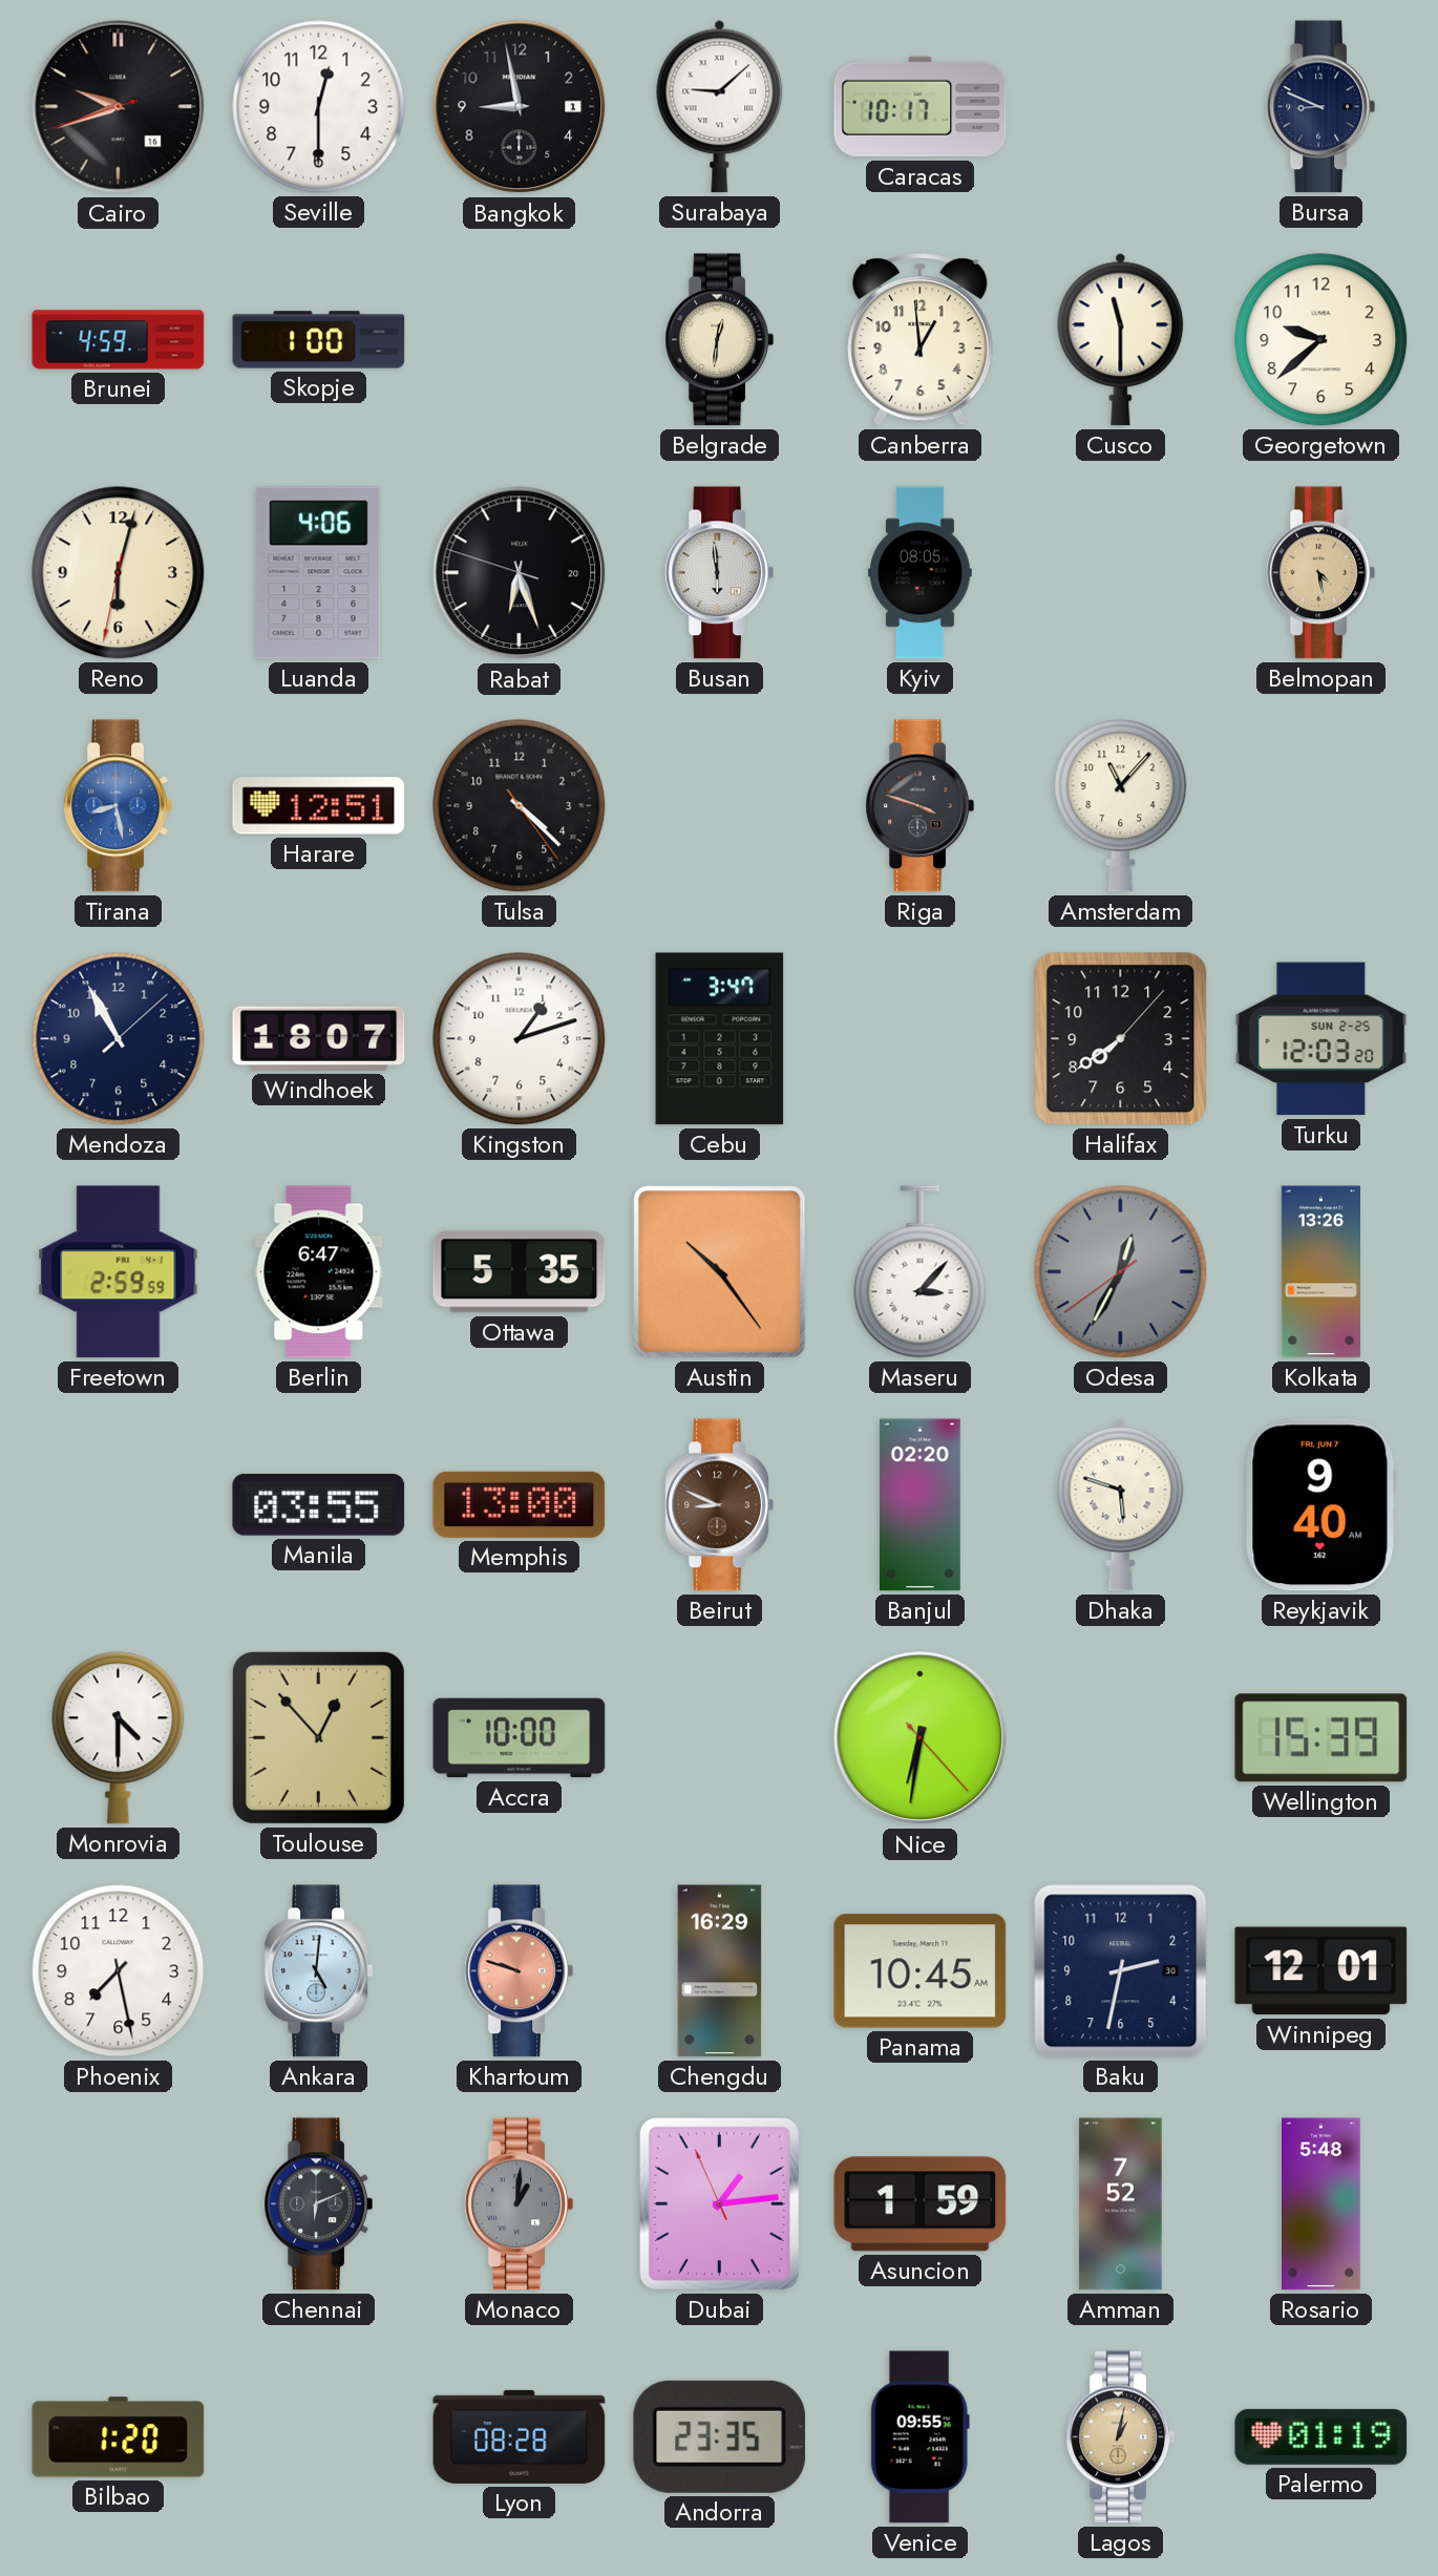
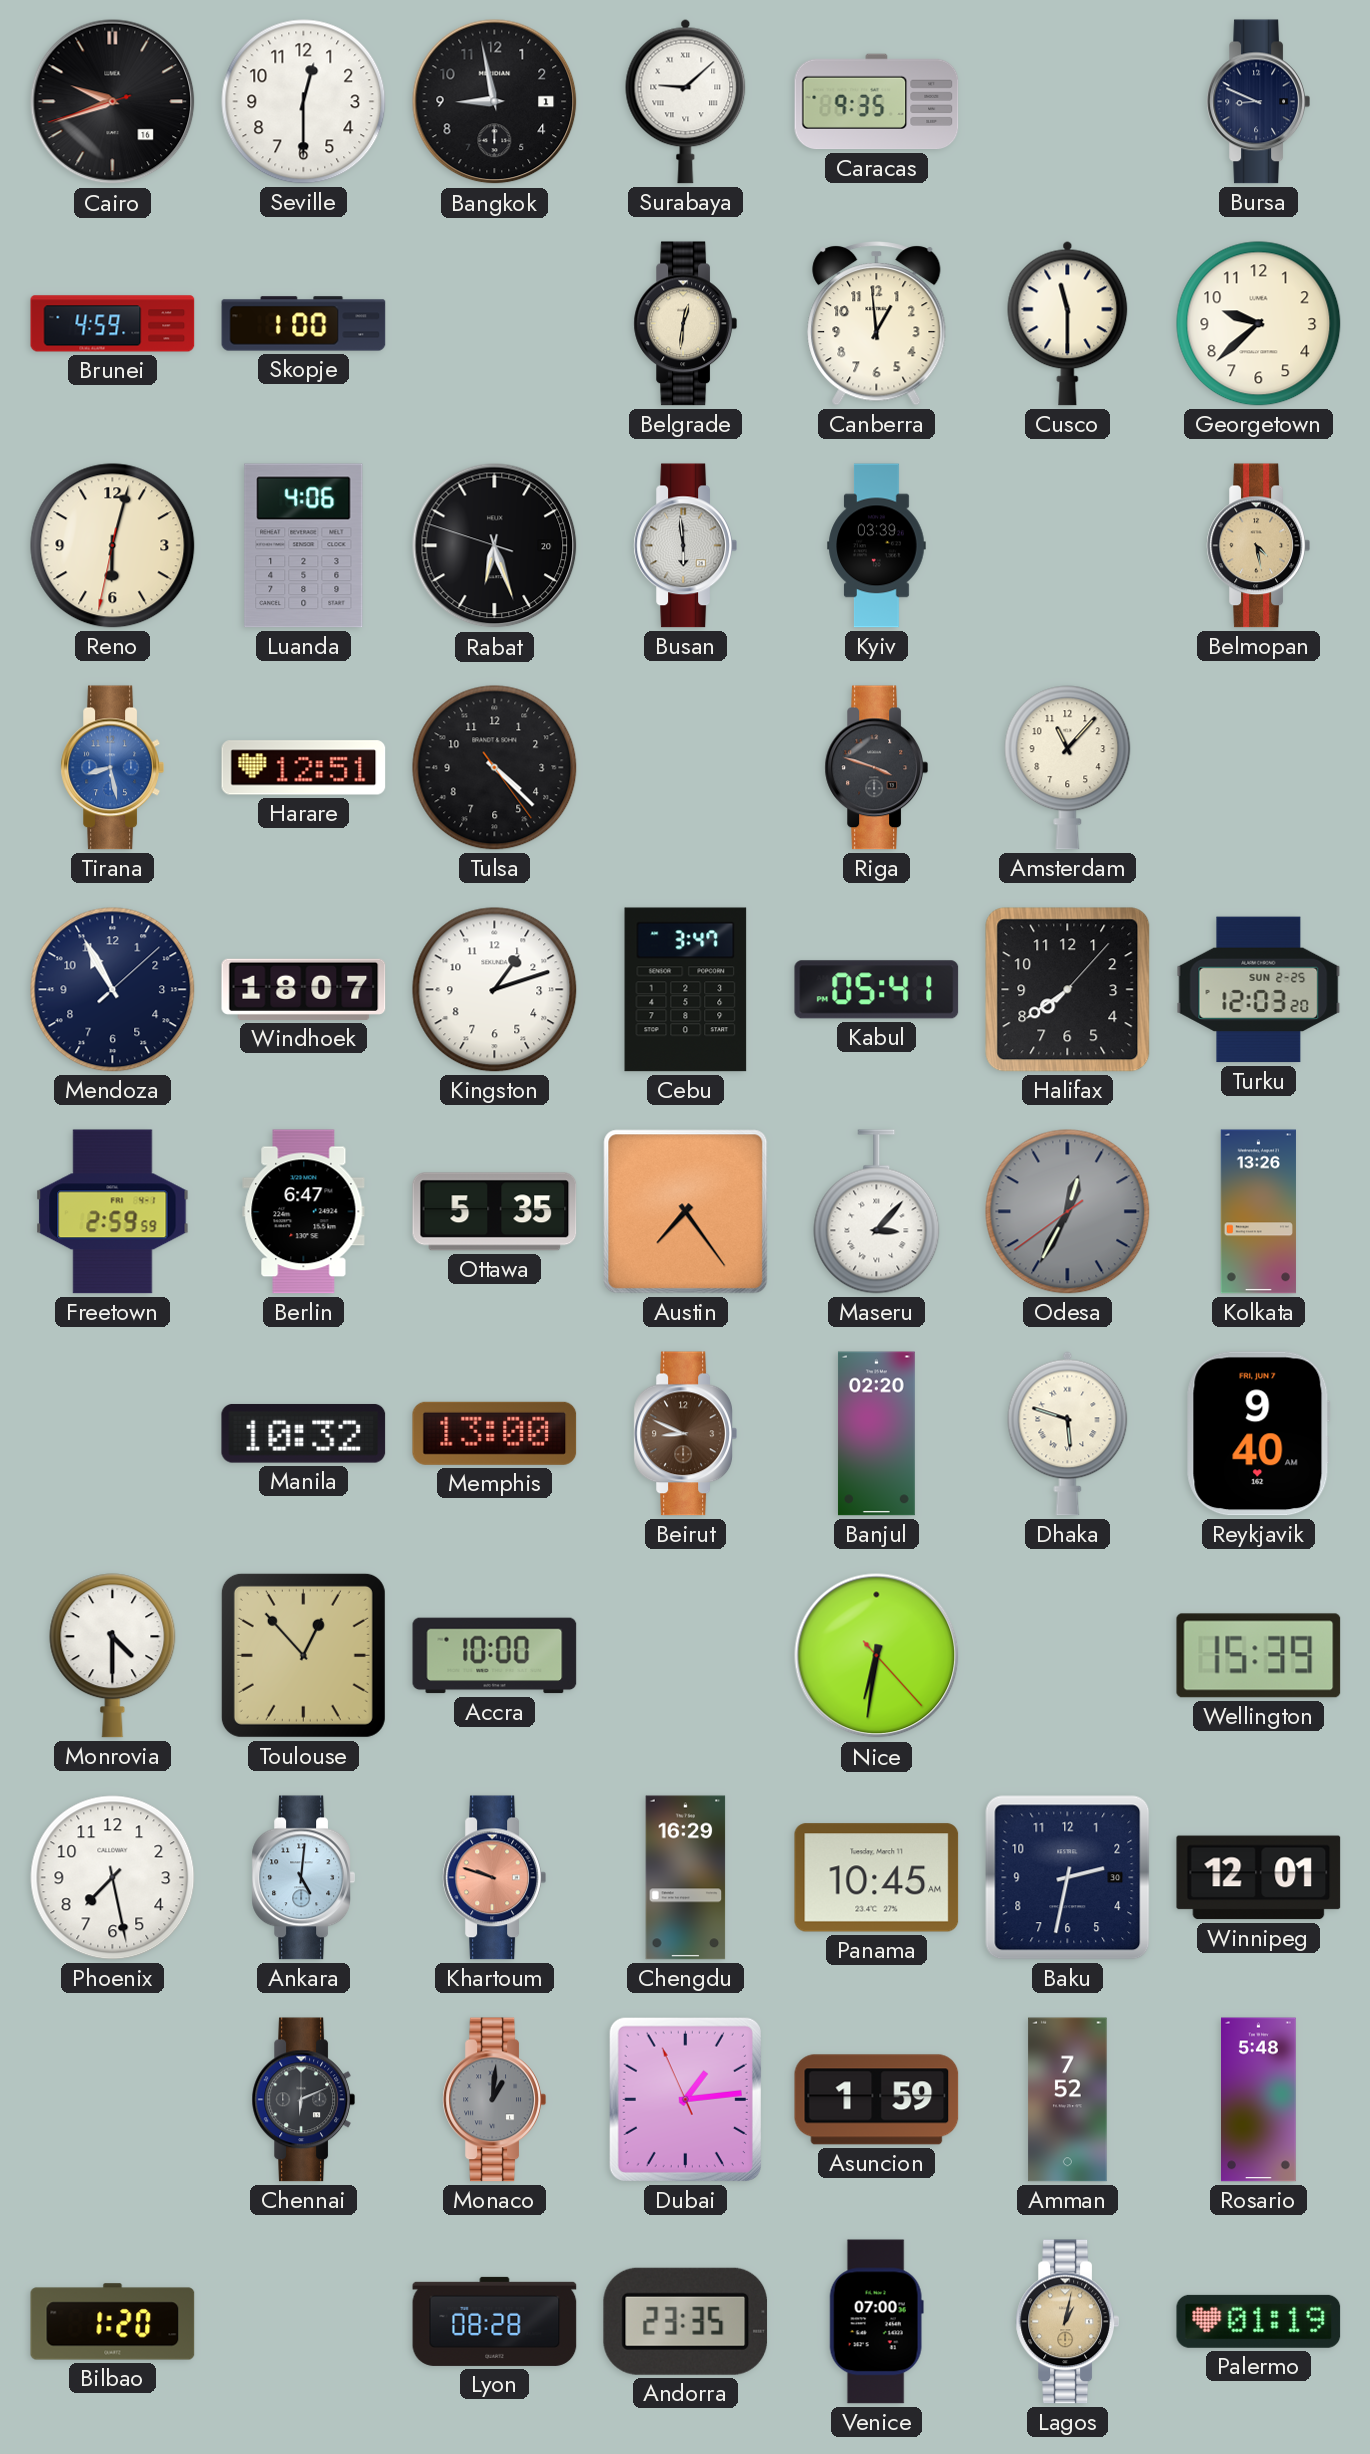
Caracas: 10:17 -> 9:35
Kyiv: 08:05 -> 03:39
Kabul: none -> 05:41
Austin: 10:24 -> 7:24
Manila: 03:55 -> 10:32
Venice: 09:55 -> 07:00
